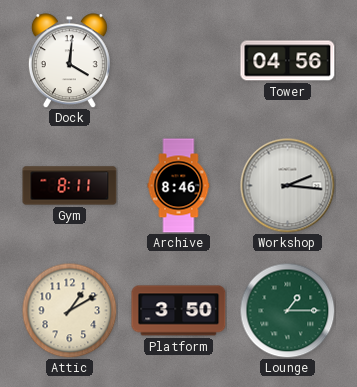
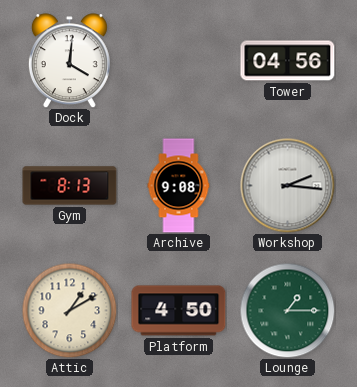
Gym: 8:11 -> 8:13
Archive: 8:46 -> 9:08
Platform: 3:50 -> 4:50
